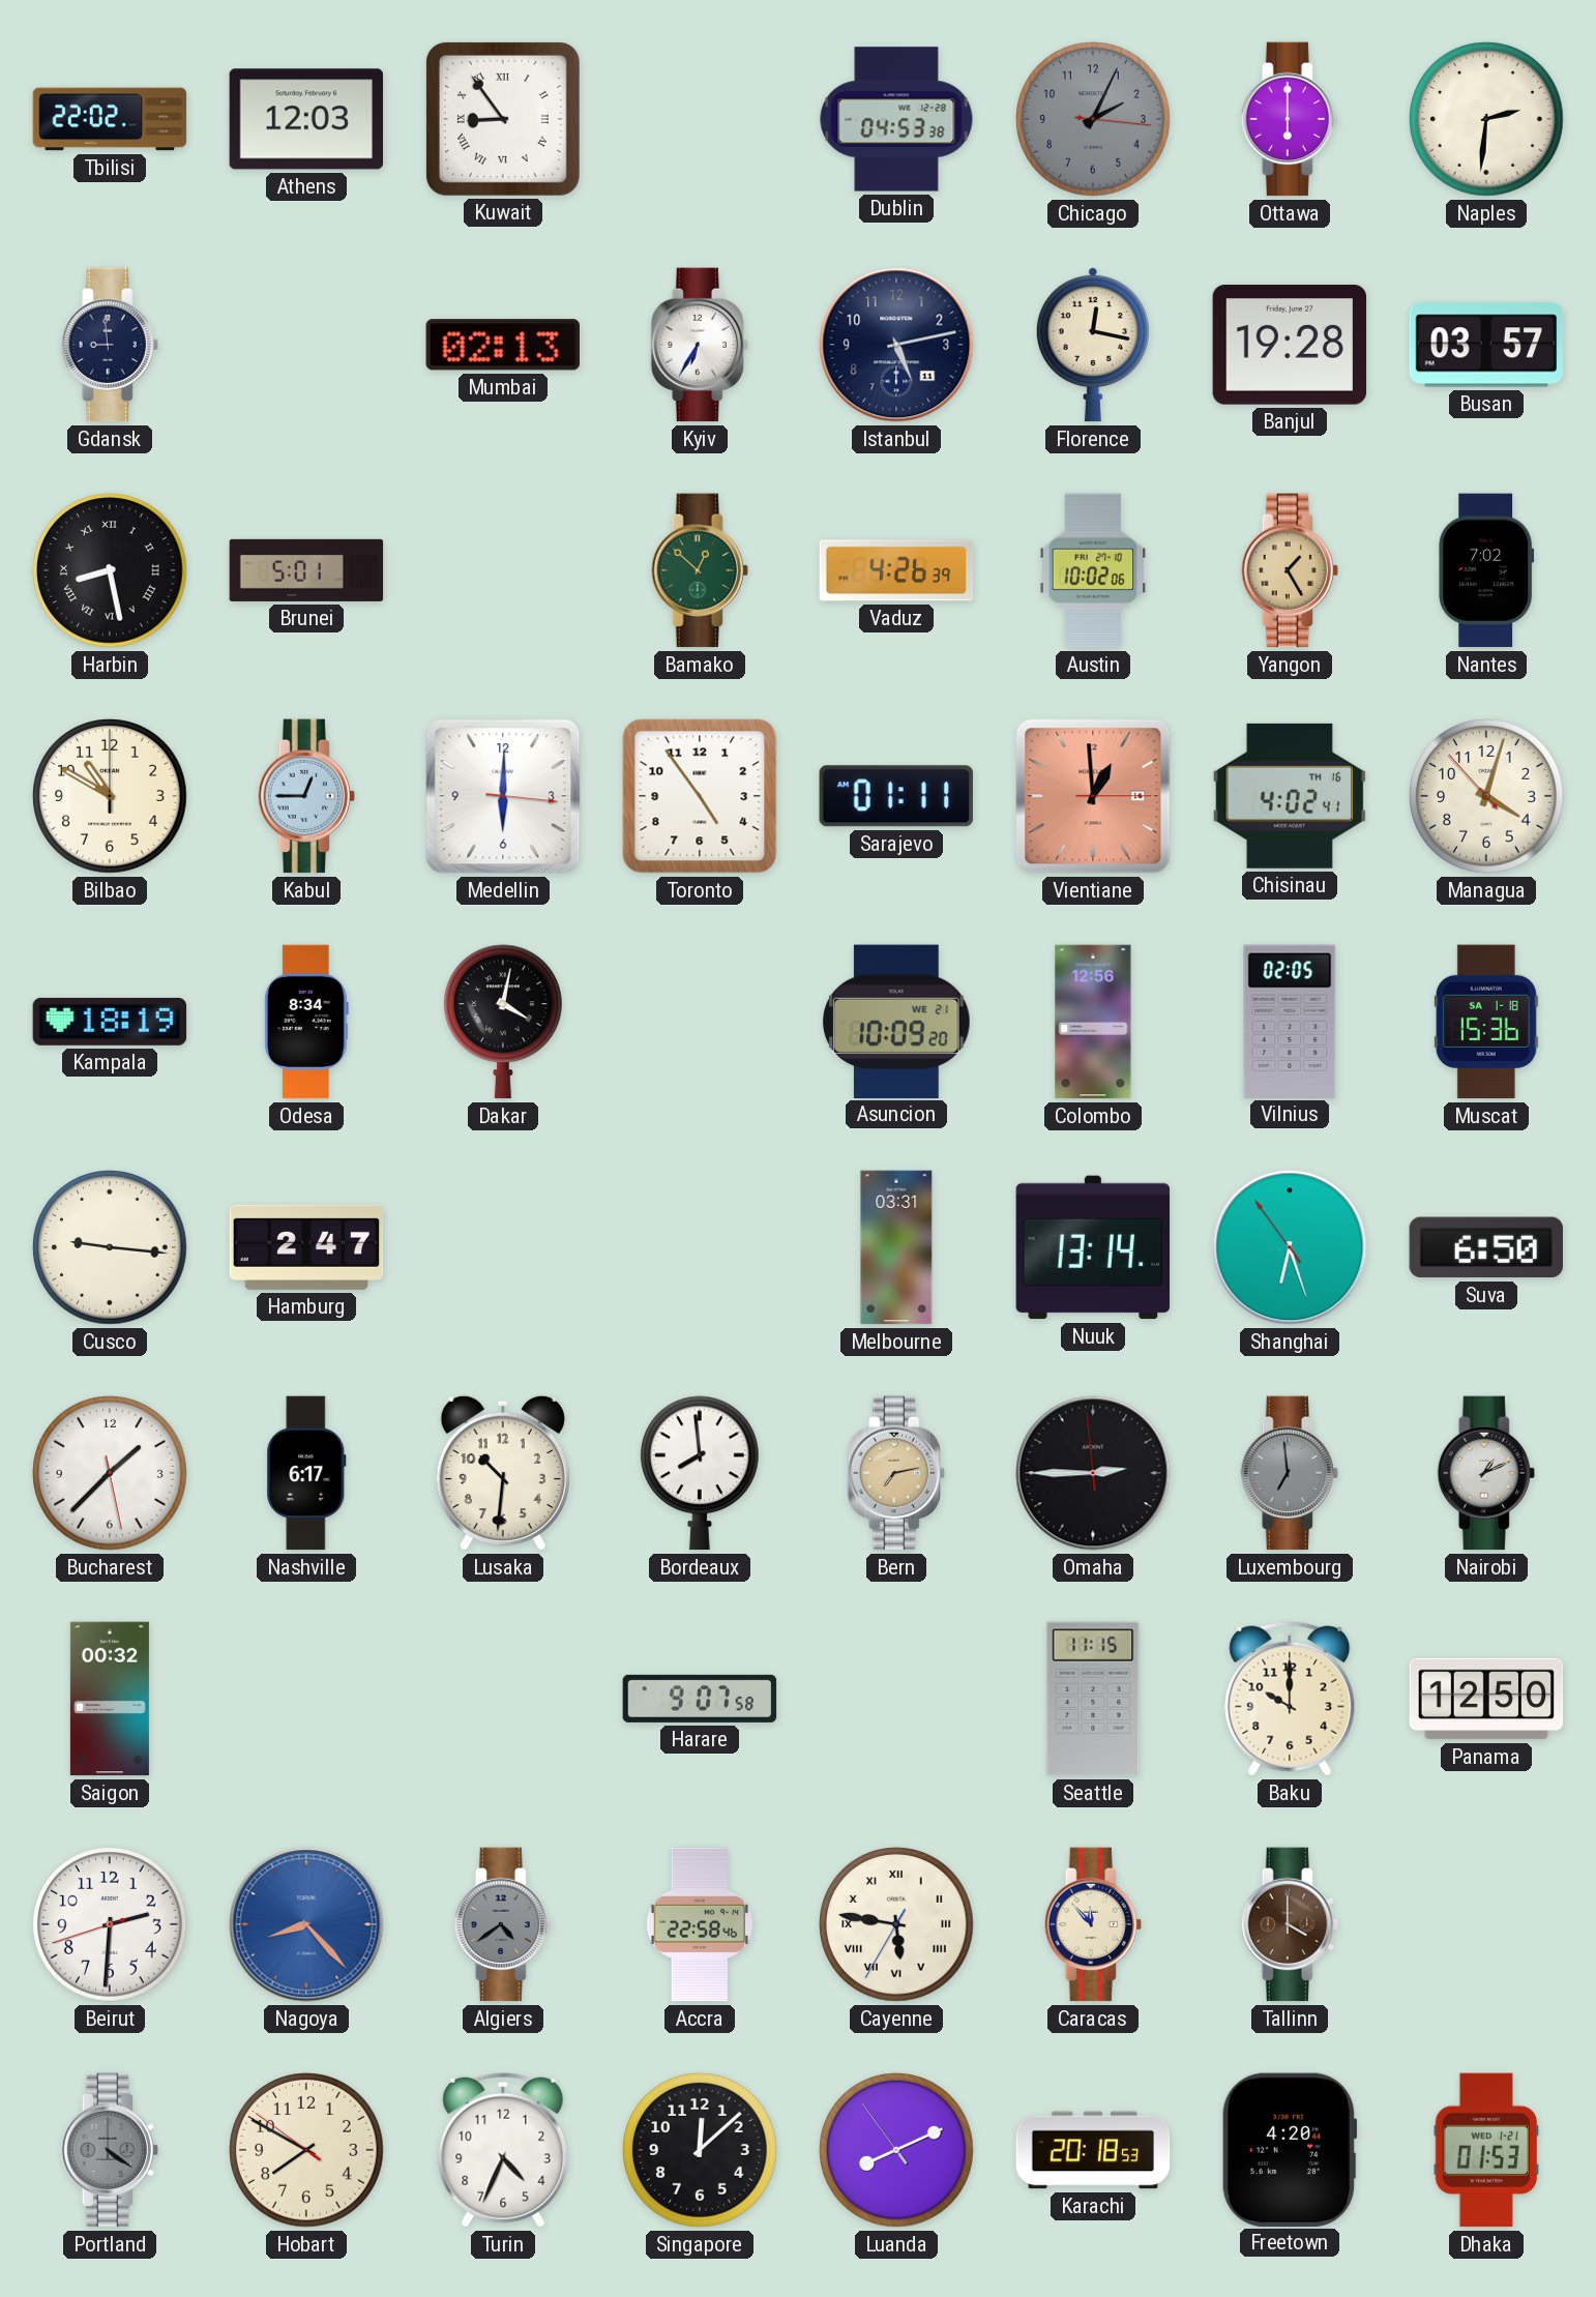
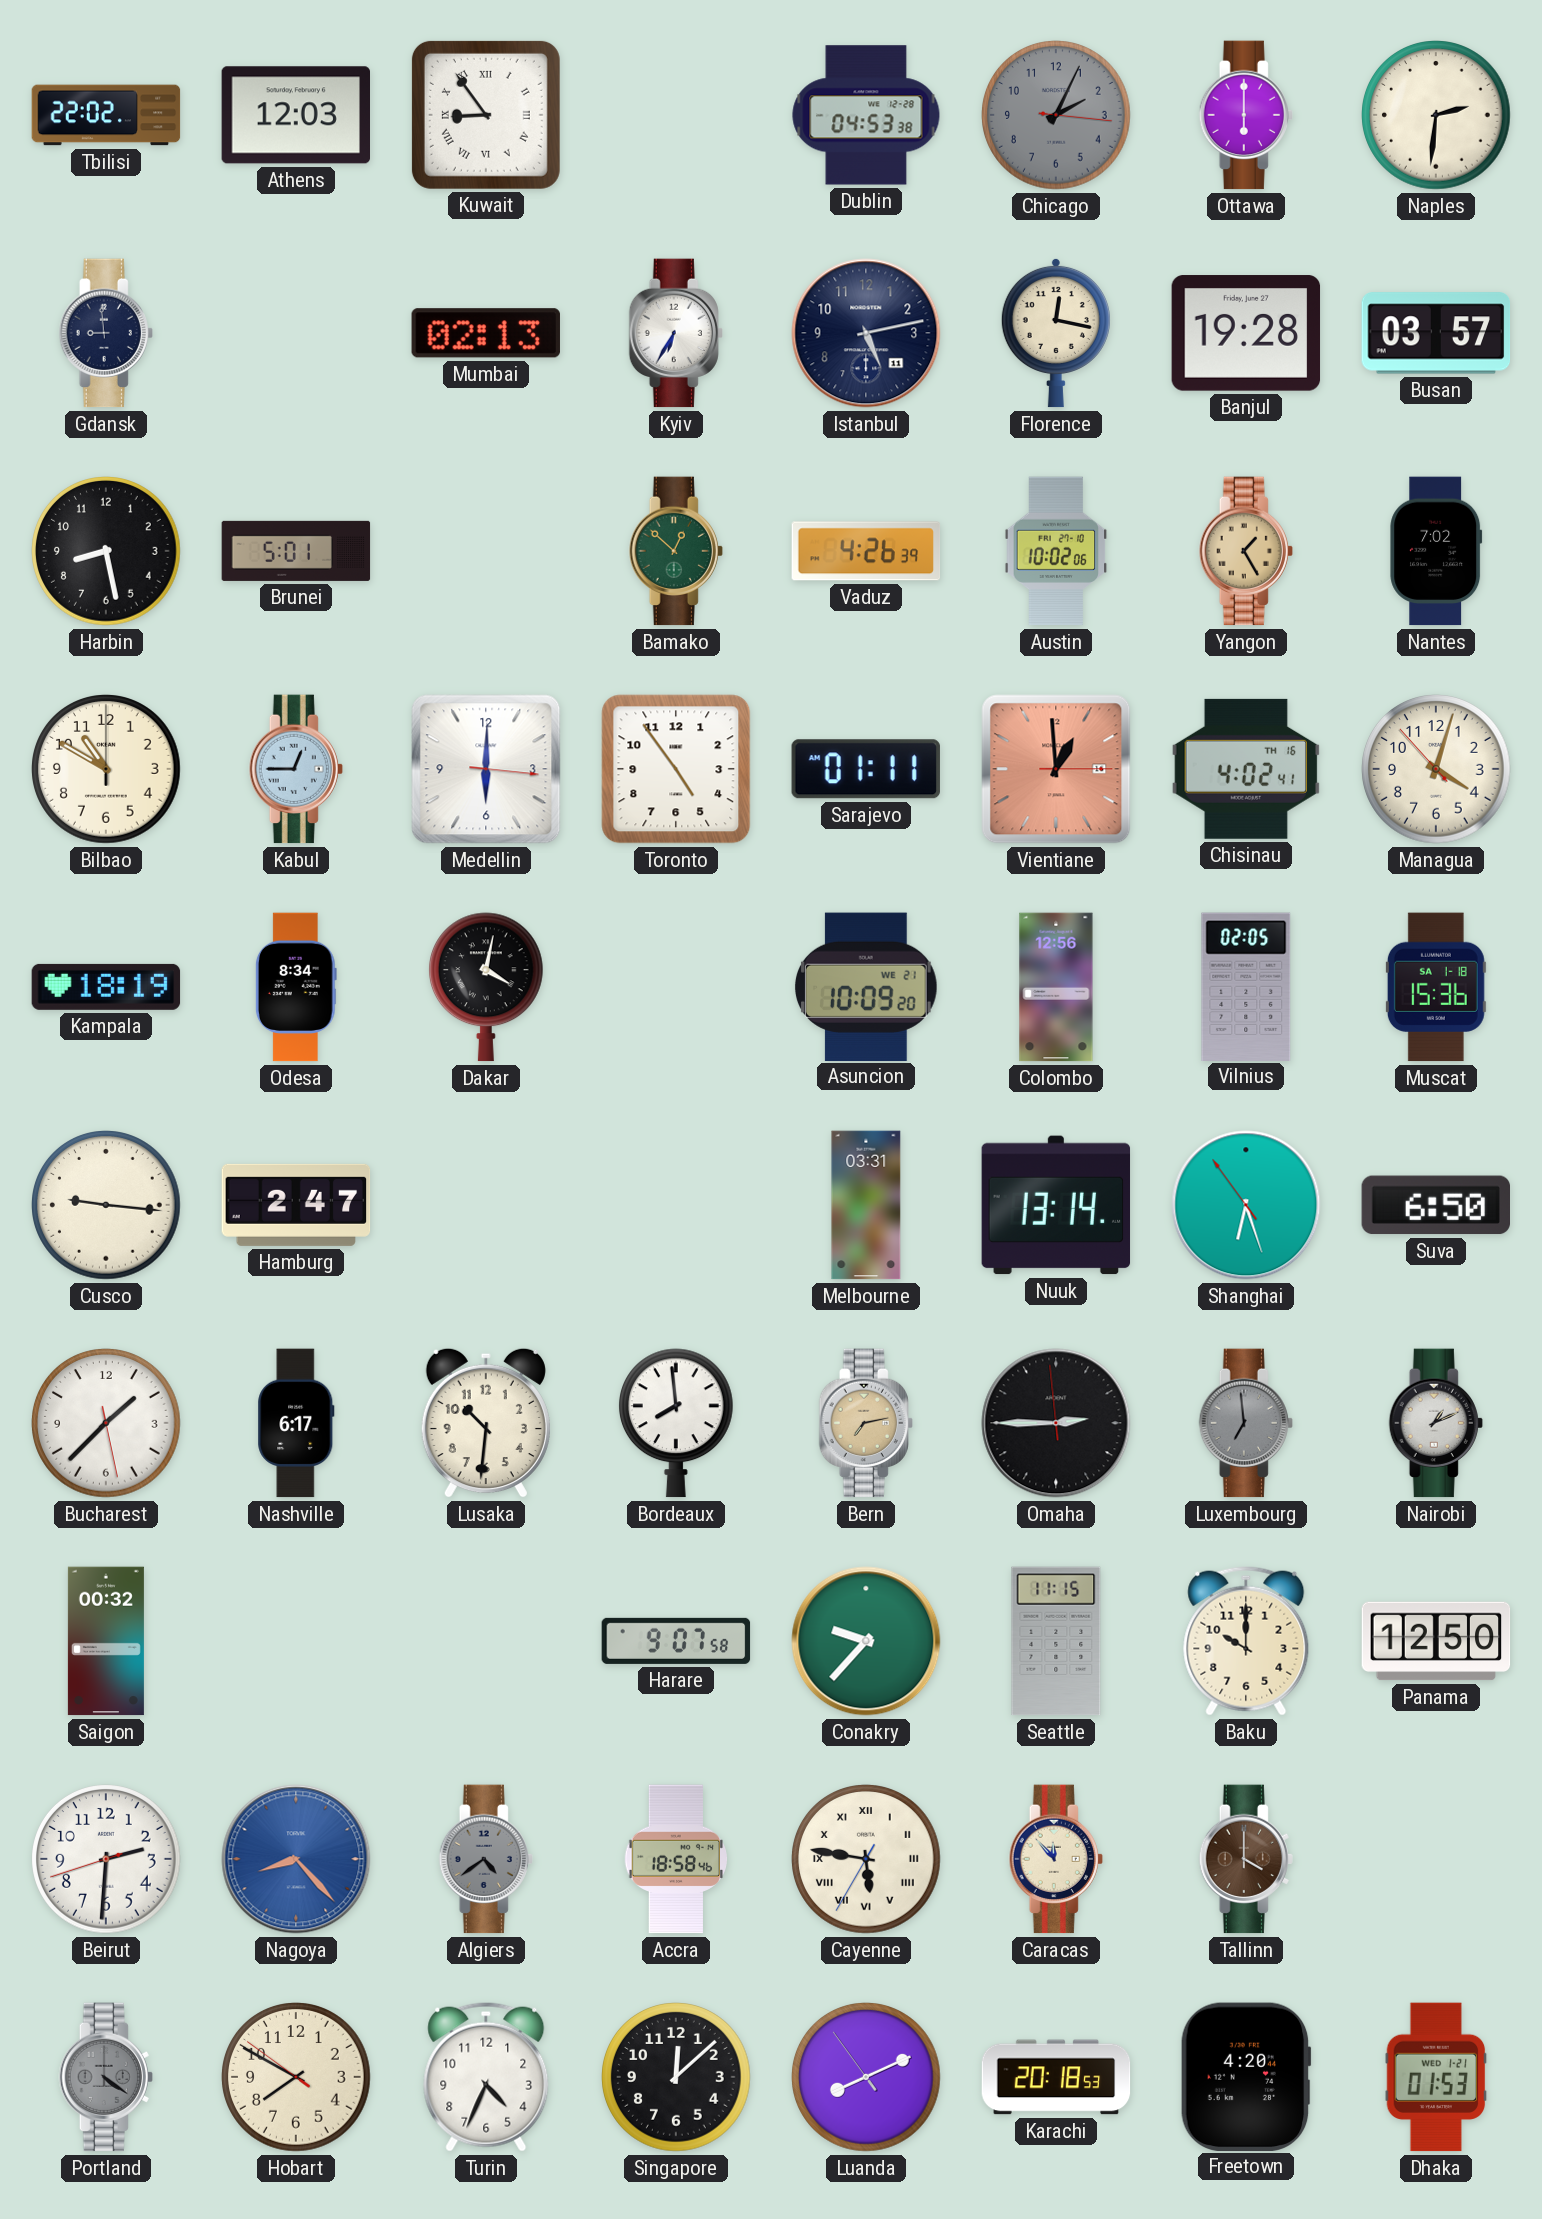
Harbin numerals: Roman -> Arabic
Conakry: none -> 9:37
Accra: 22:58 -> 18:58
